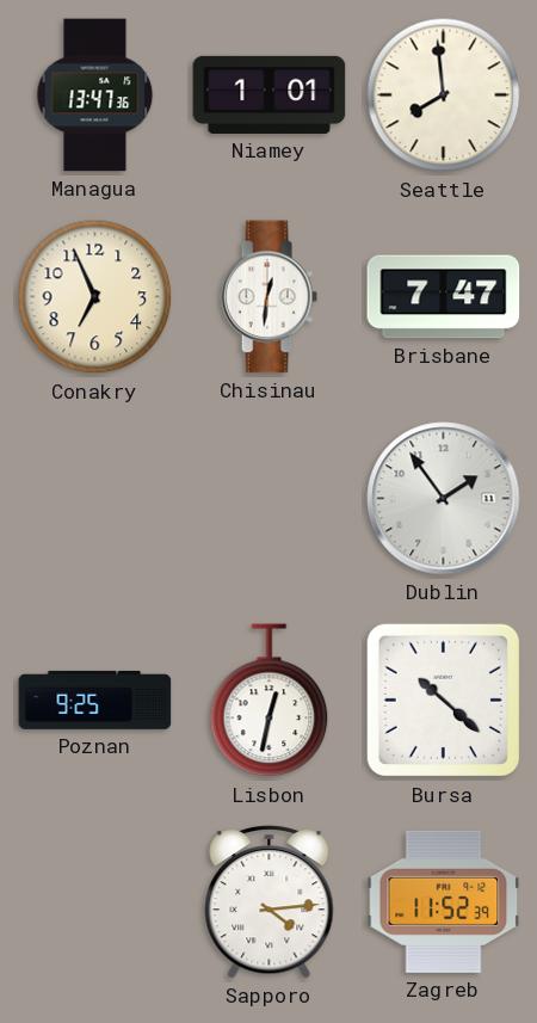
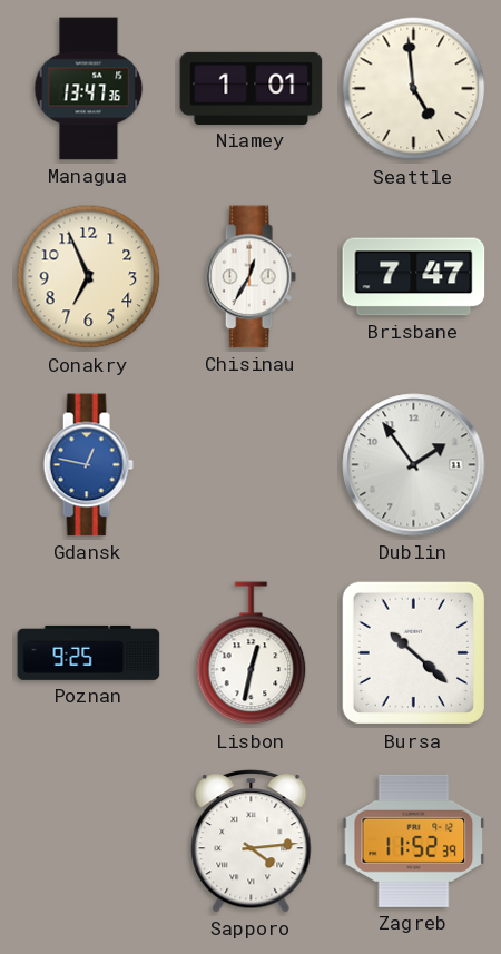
Seattle: 7:59 -> 4:59
Chisinau: 12:31 -> 12:35
Gdansk: none -> 12:47
